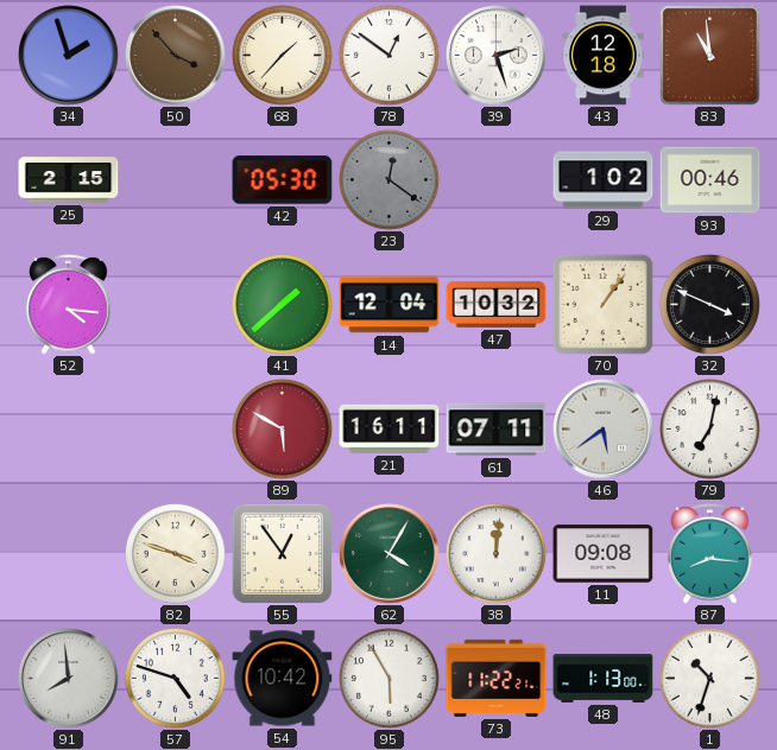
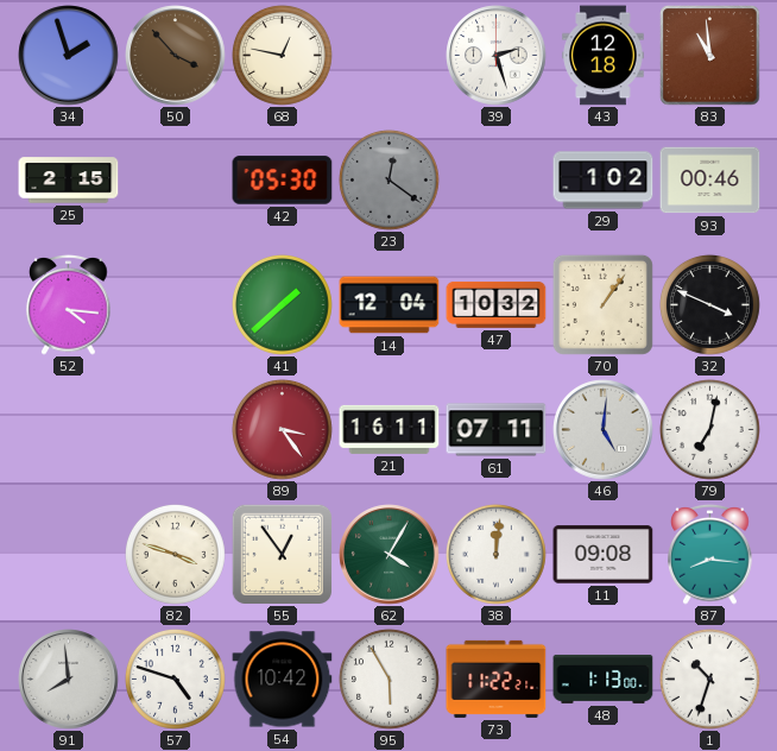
68: 1:37 -> 12:47
78: 12:51 -> none
89: 5:50 -> 3:24
46: 5:39 -> 5:01
